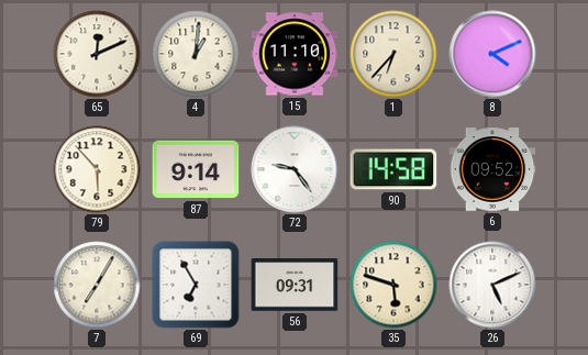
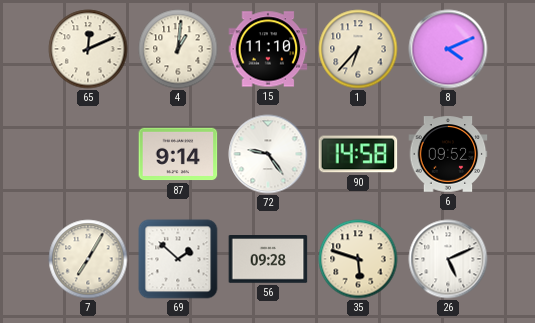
79: 5:53 -> none
69: 6:55 -> 1:52
56: 09:31 -> 09:28
